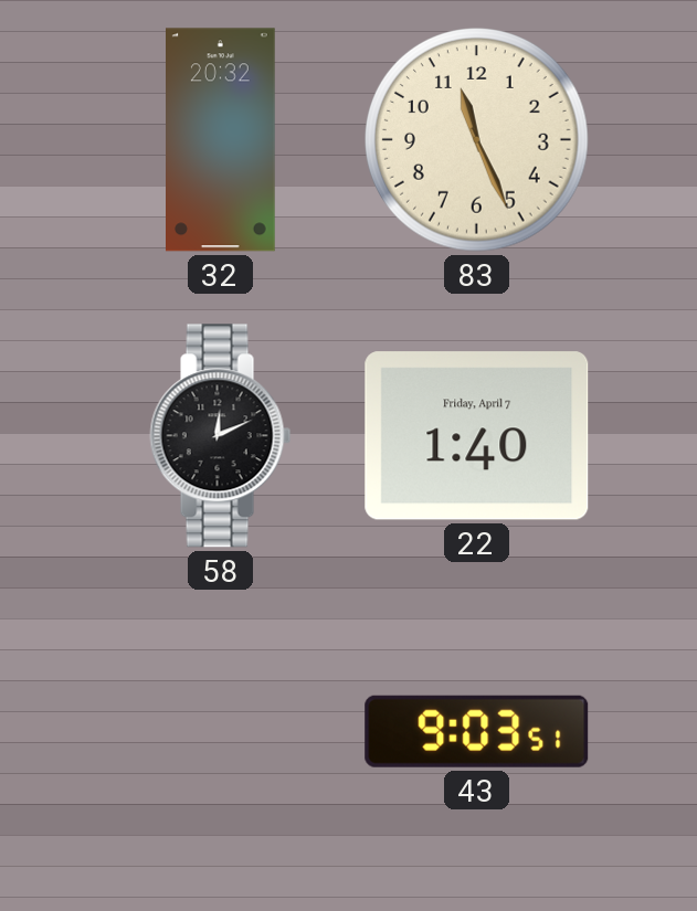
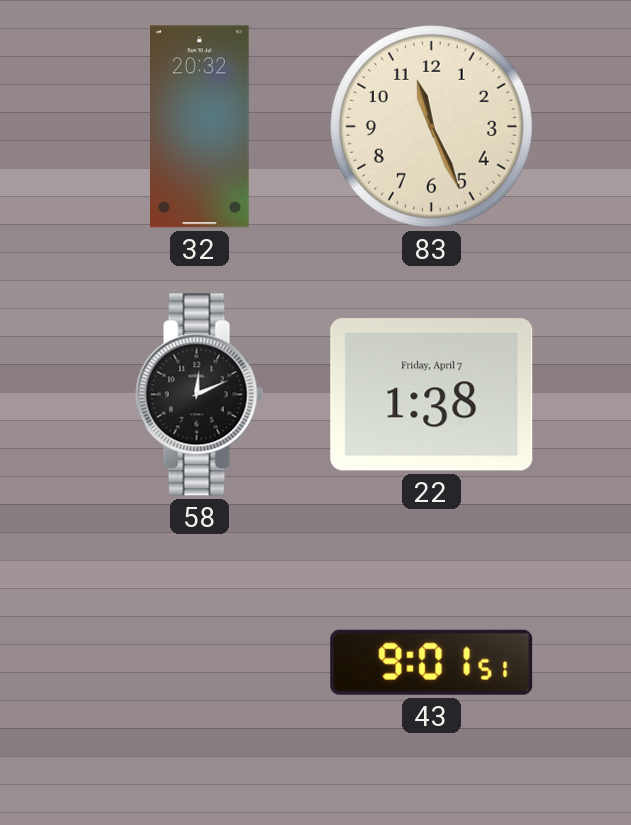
22: 1:40 -> 1:38
43: 9:03 -> 9:01
